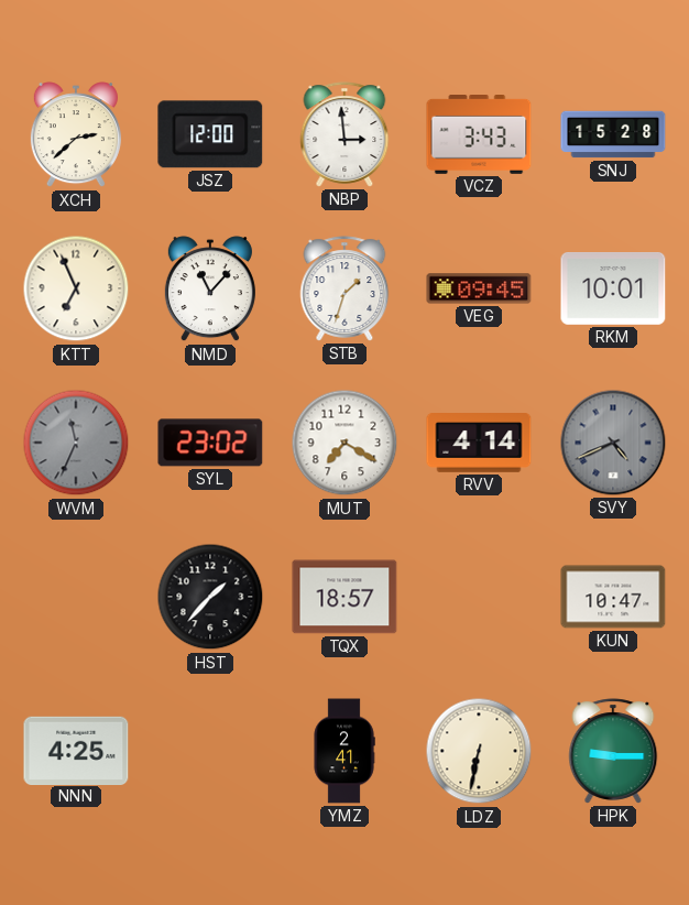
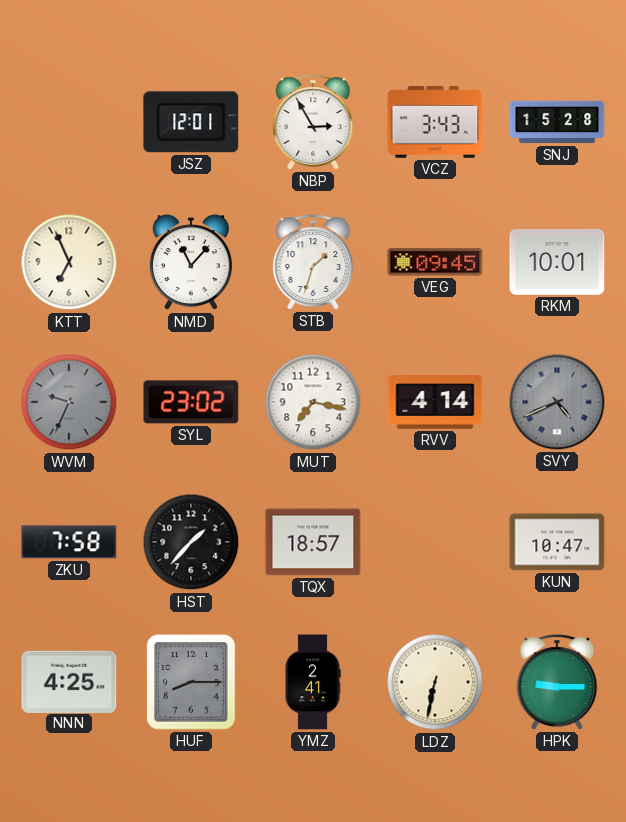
XCH: 2:38 -> none
JSZ: 12:00 -> 12:01
NBP: 2:59 -> 2:55
WVM: 11:34 -> 9:34
MUT: 7:20 -> 7:17
ZKU: none -> 7:58
HUF: none -> 8:15
